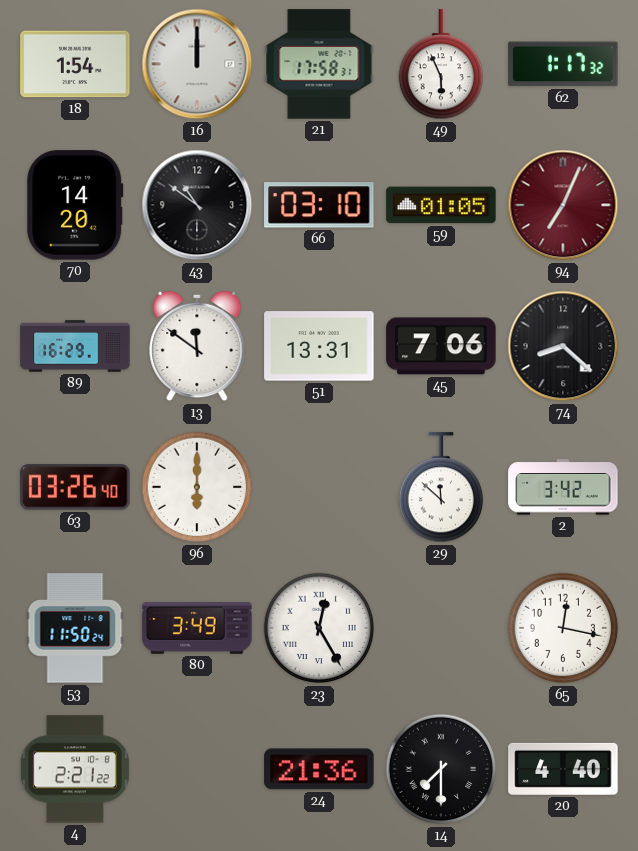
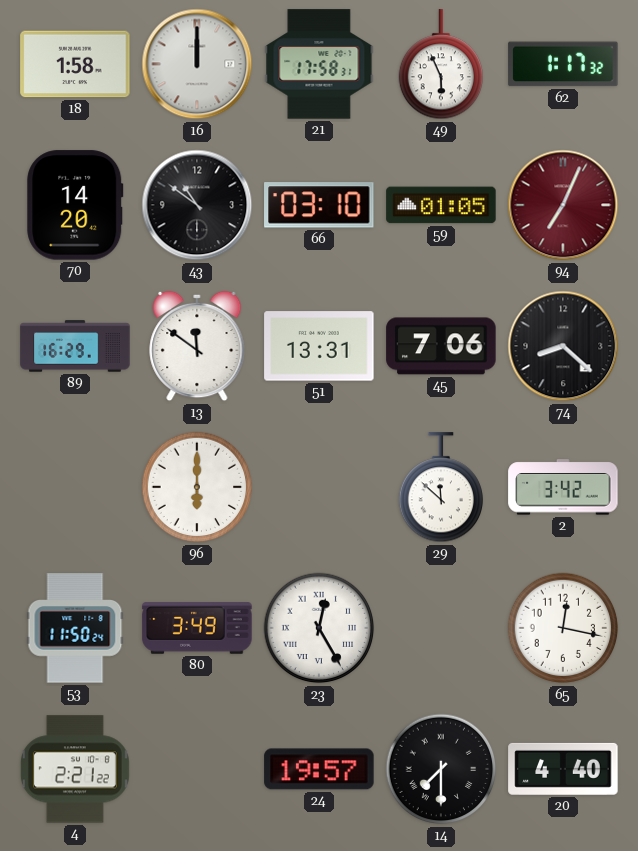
18: 1:54 -> 1:58
63: 03:26 -> none
24: 21:36 -> 19:57
